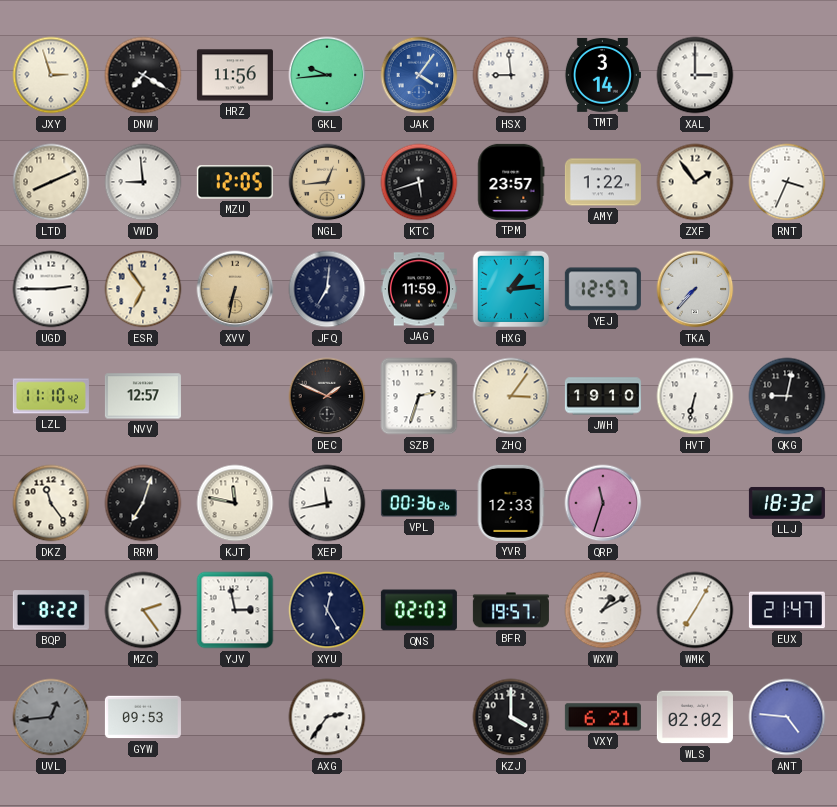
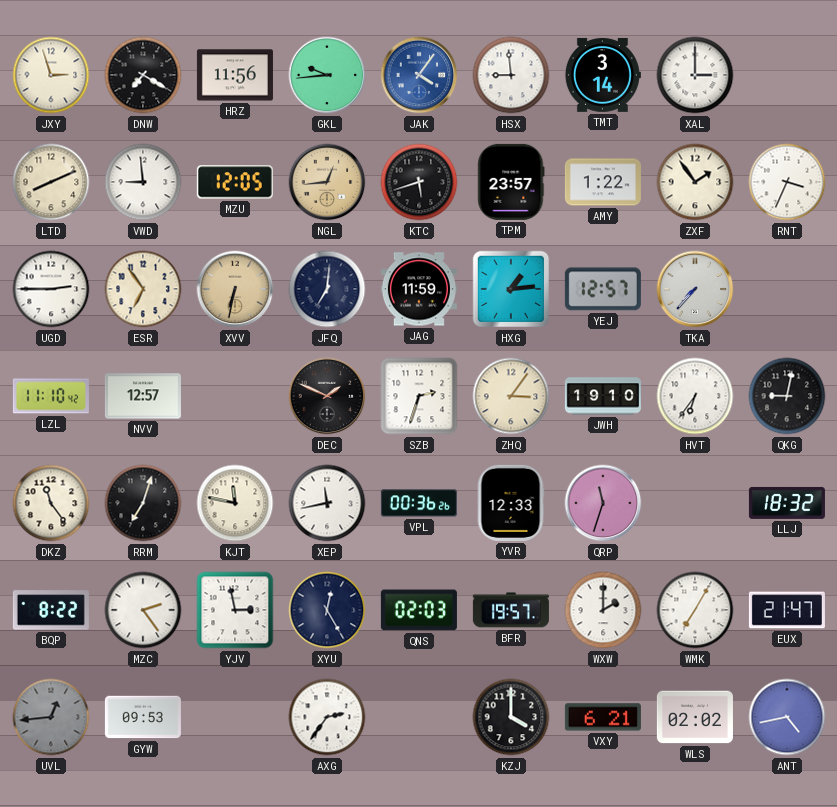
HVT: 6:32 -> 6:36
WXW: 1:10 -> 2:00
ANT: 4:46 -> 4:43
